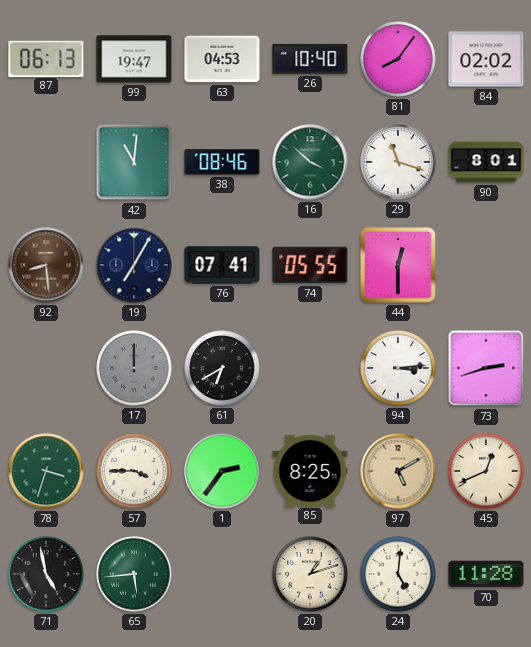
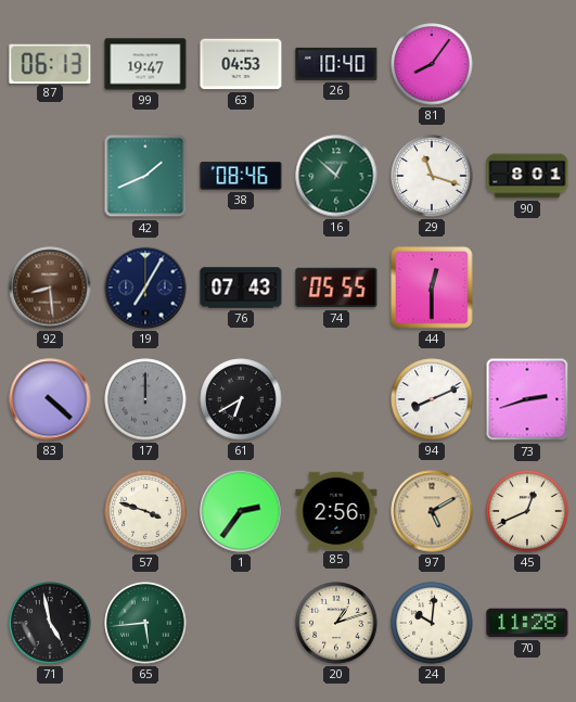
84: 02:02 -> none
42: 11:01 -> 1:41
16: 3:52 -> 12:52
76: 07:41 -> 07:43
83: none -> 4:22
94: 3:14 -> 8:11
78: 3:33 -> none
57: 3:45 -> 3:48
85: 8:25 -> 2:56
24: 5:01 -> 10:01
